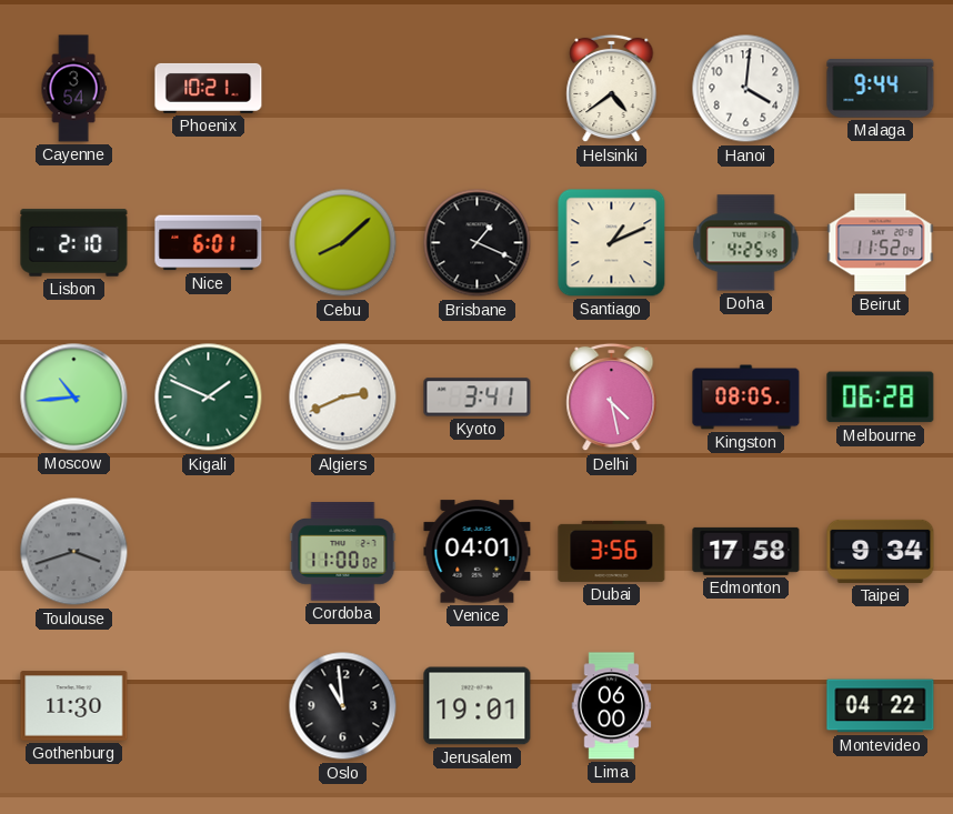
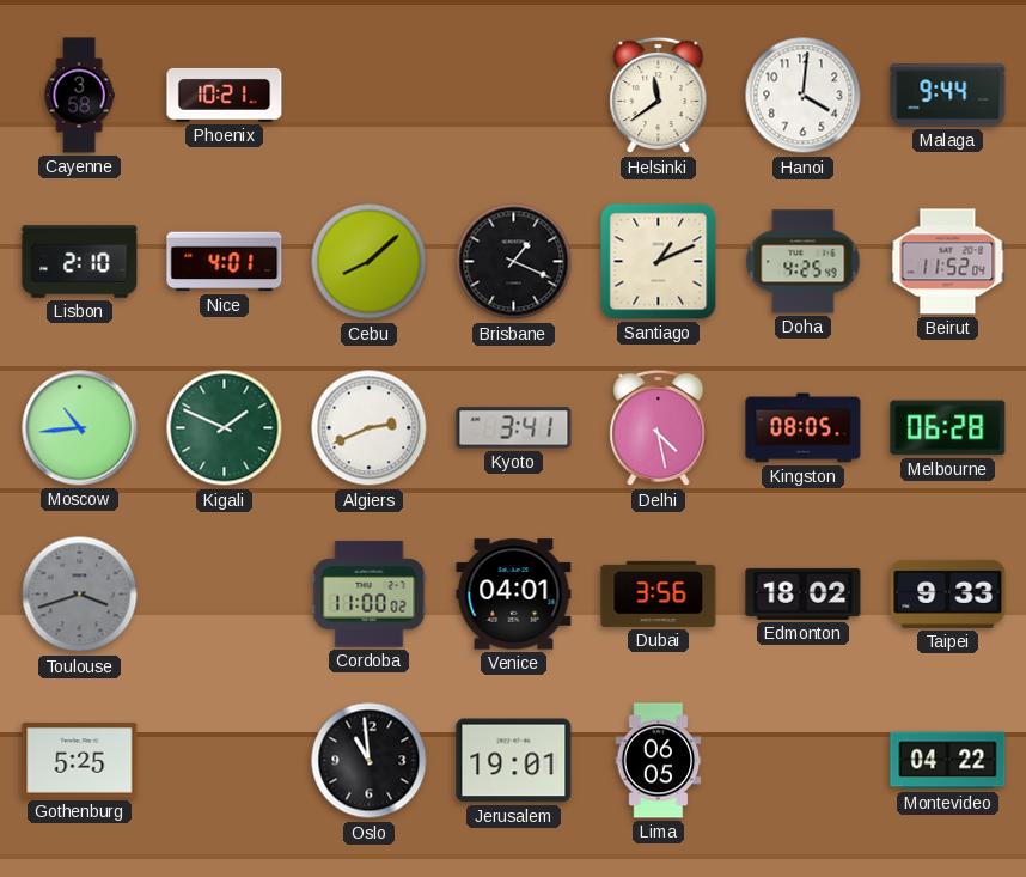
Cayenne: 3:54 -> 3:58
Helsinki: 4:39 -> 11:39
Nice: 6:01 -> 4:01
Edmonton: 17:58 -> 18:02
Taipei: 9:34 -> 9:33
Gothenburg: 11:30 -> 5:25
Lima: 06:00 -> 06:05
